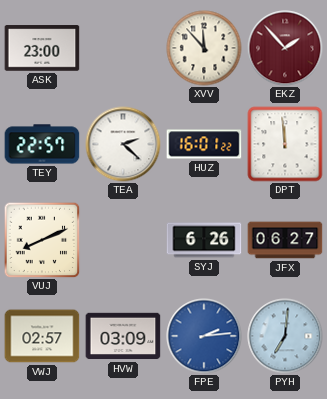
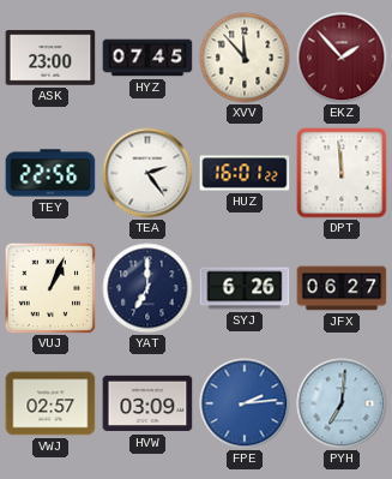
HYZ: none -> 07:45
TEY: 22:57 -> 22:56
TEA: 2:22 -> 2:24
VUJ: 8:11 -> 1:04
YAT: none -> 7:00
